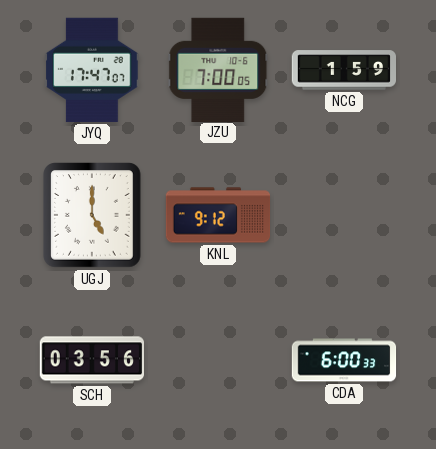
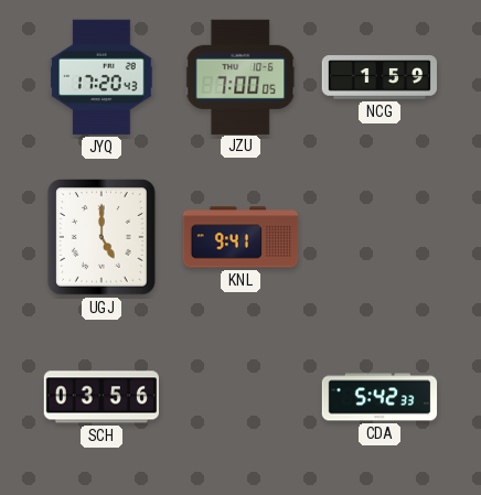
JYQ: 17:47 -> 17:20
KNL: 9:12 -> 9:41
CDA: 6:00 -> 5:42
